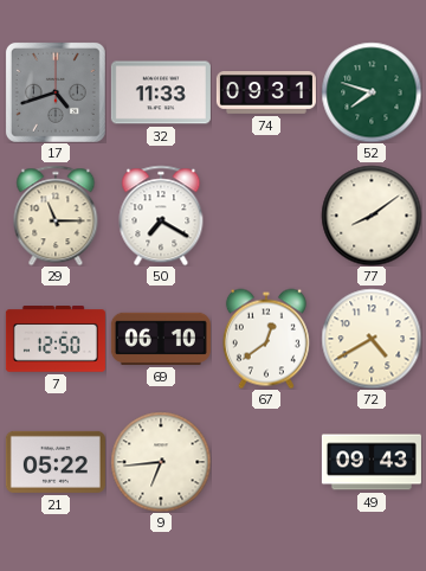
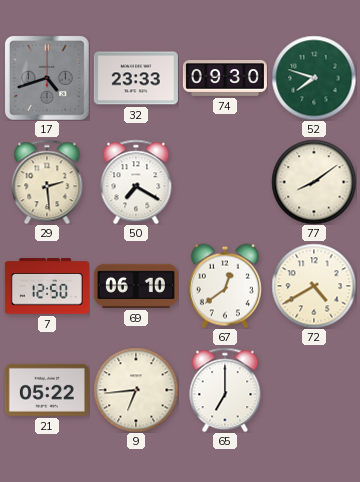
32: 11:33 -> 23:33
74: 09:31 -> 09:30
29: 11:15 -> 2:29
65: none -> 7:00
49: 09:43 -> none
